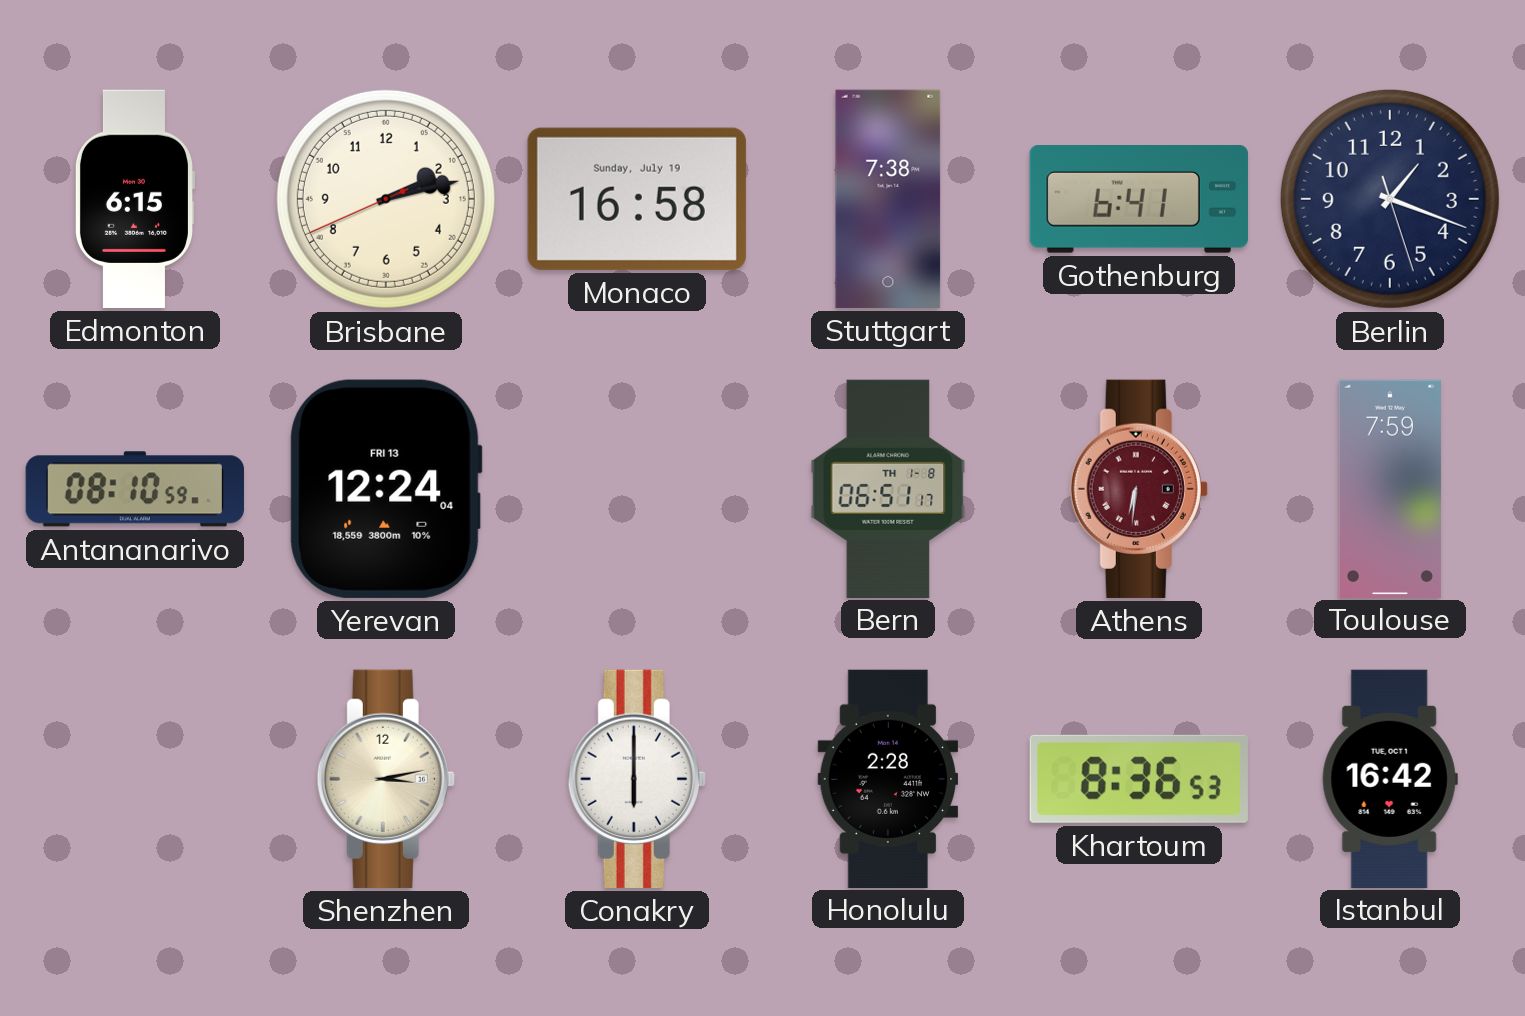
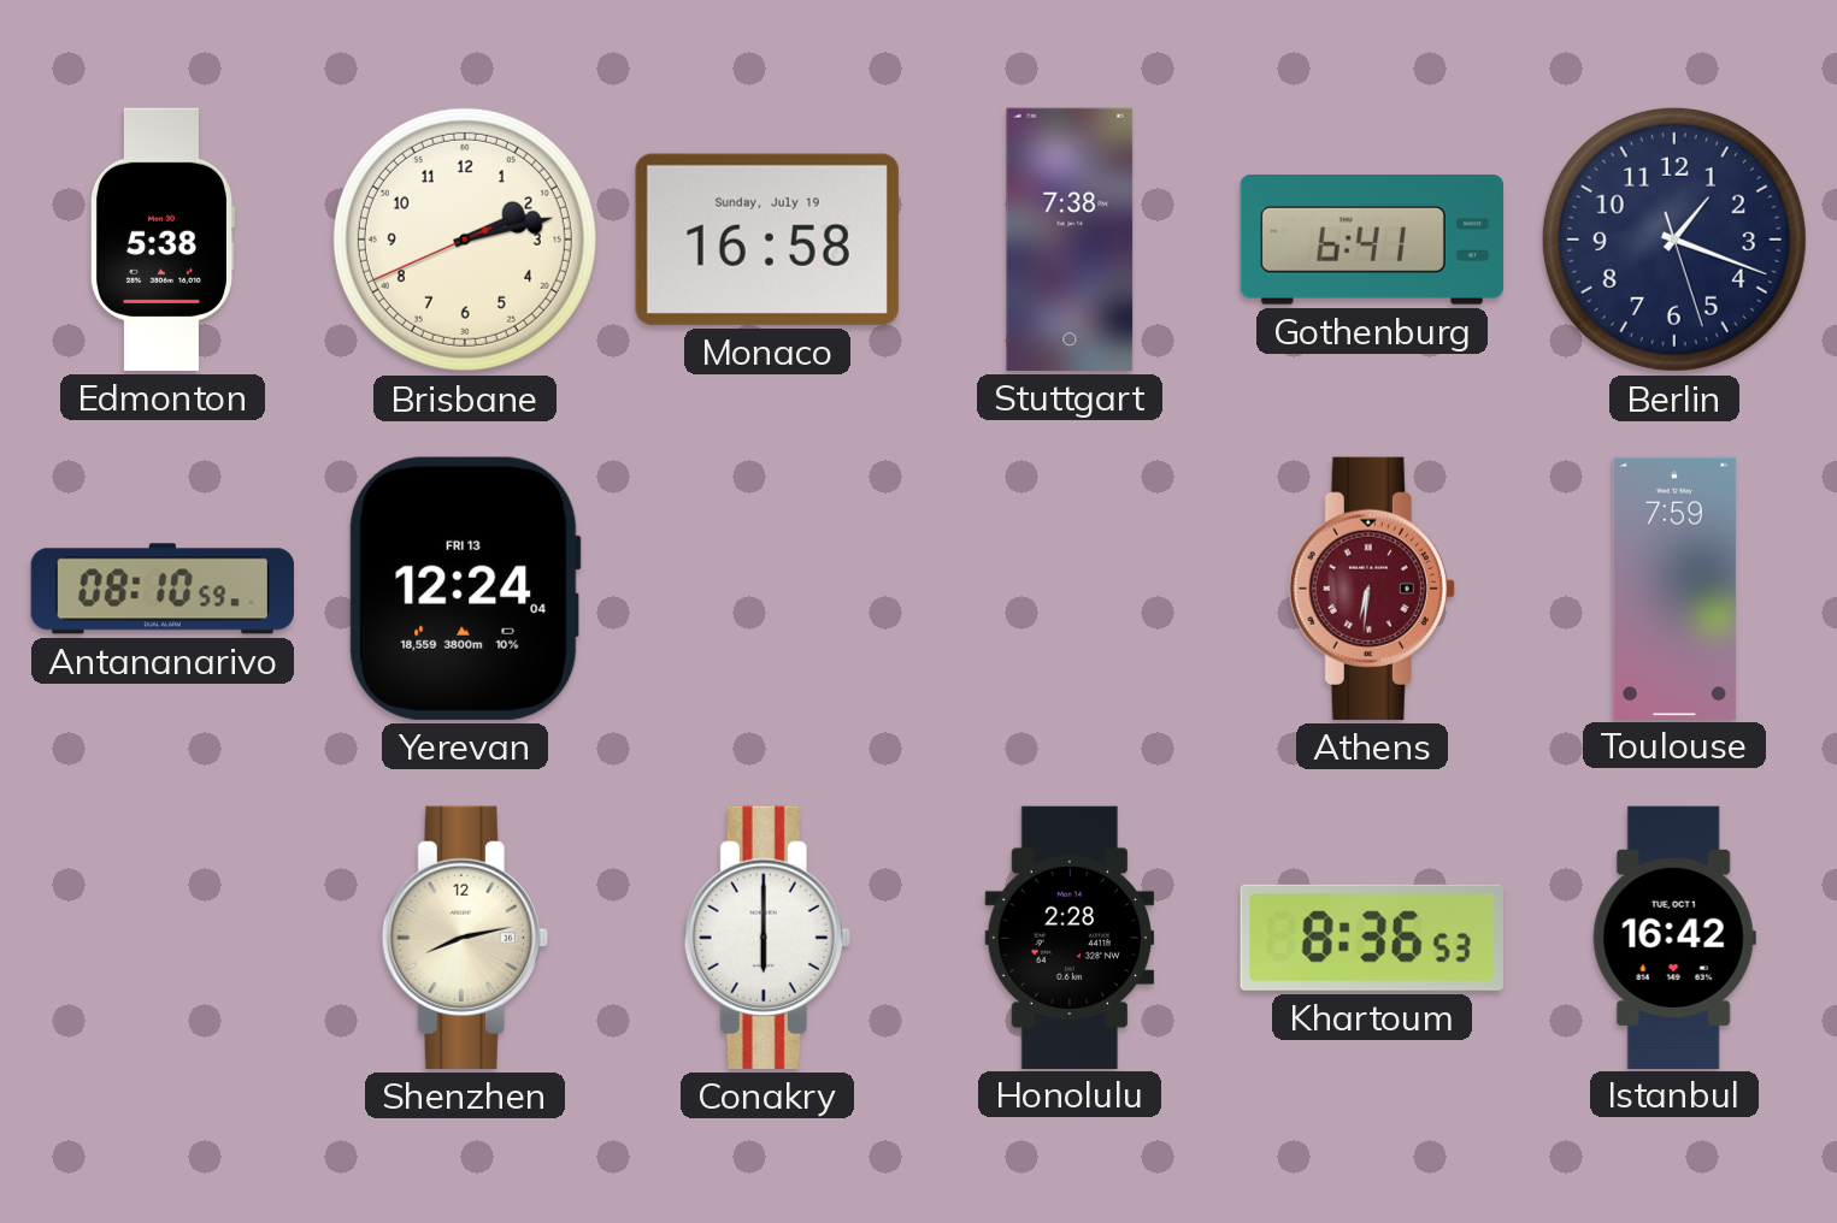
Edmonton: 6:15 -> 5:38
Bern: 06:51 -> none
Shenzhen: 3:13 -> 8:13
